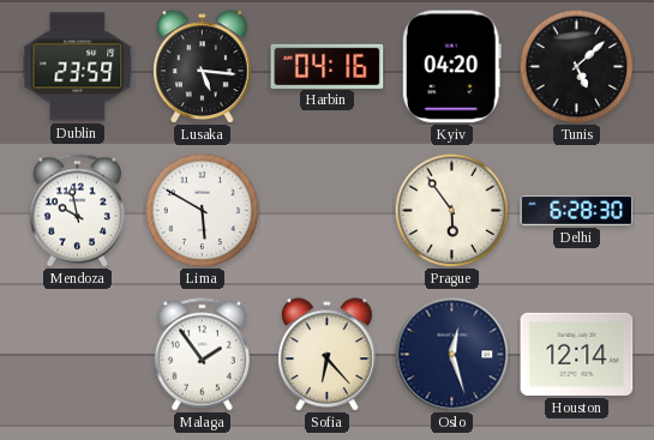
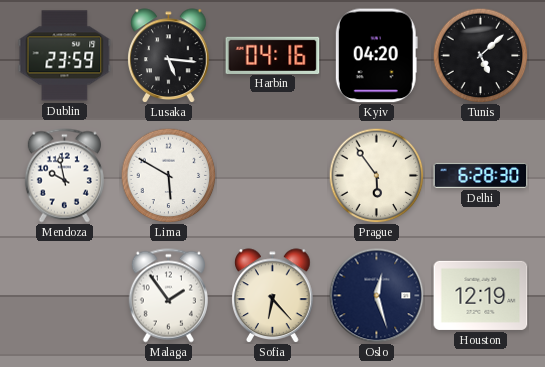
Houston: 12:14 -> 12:19
